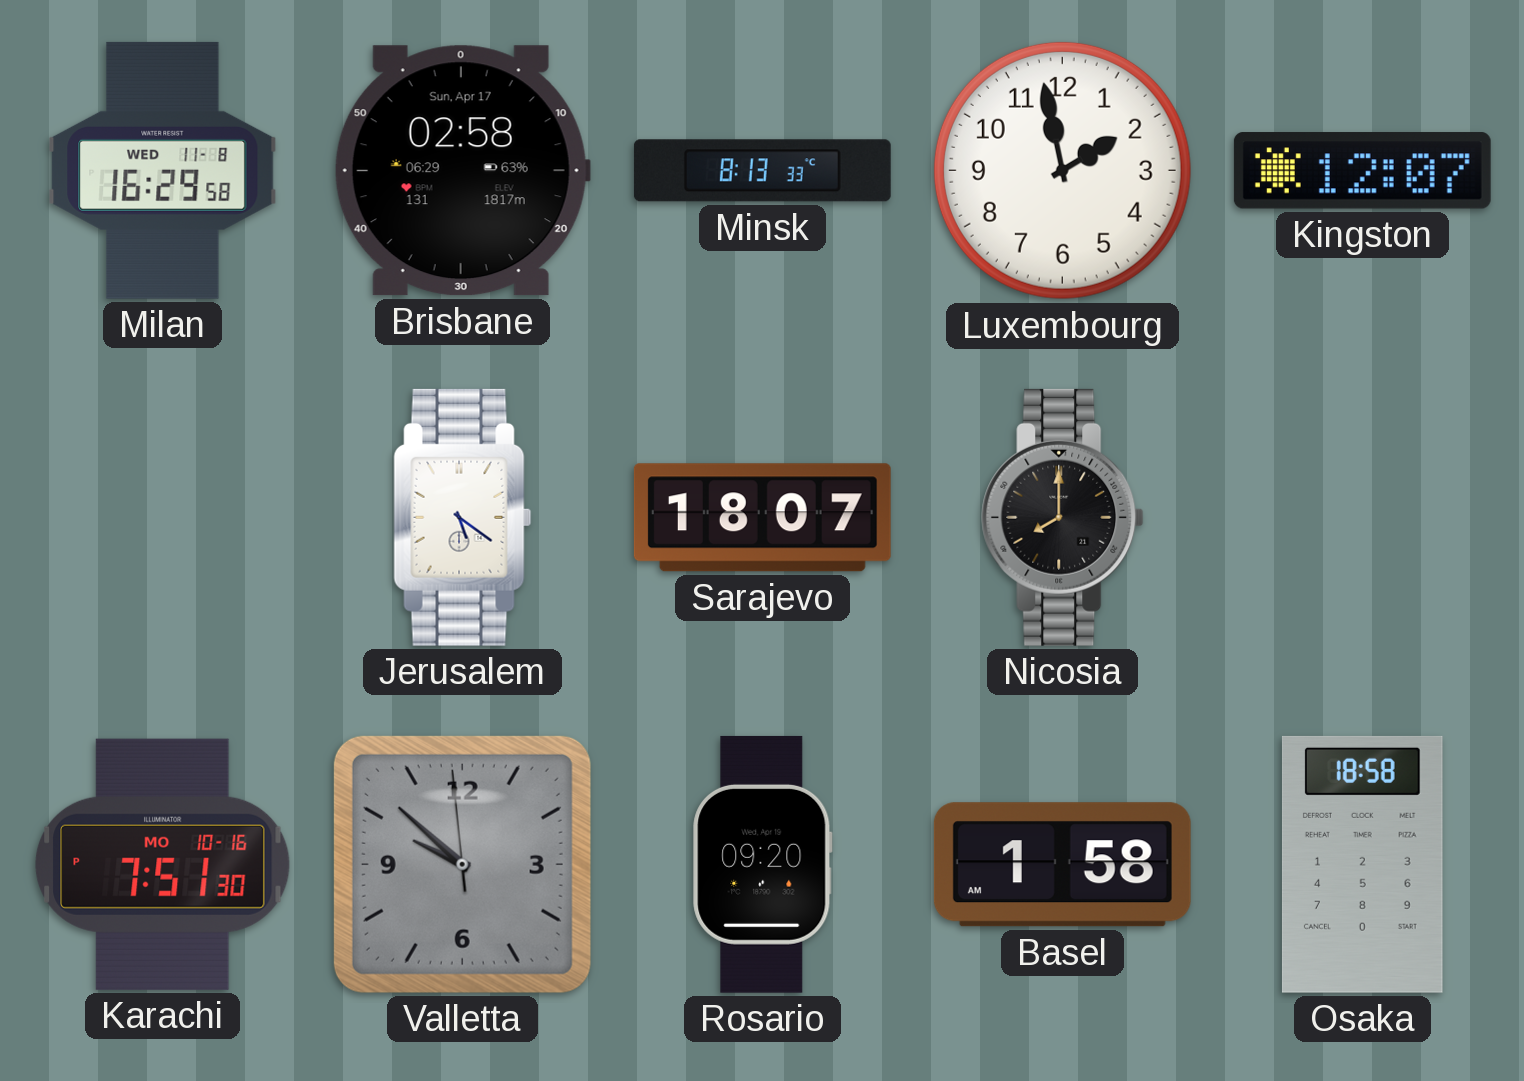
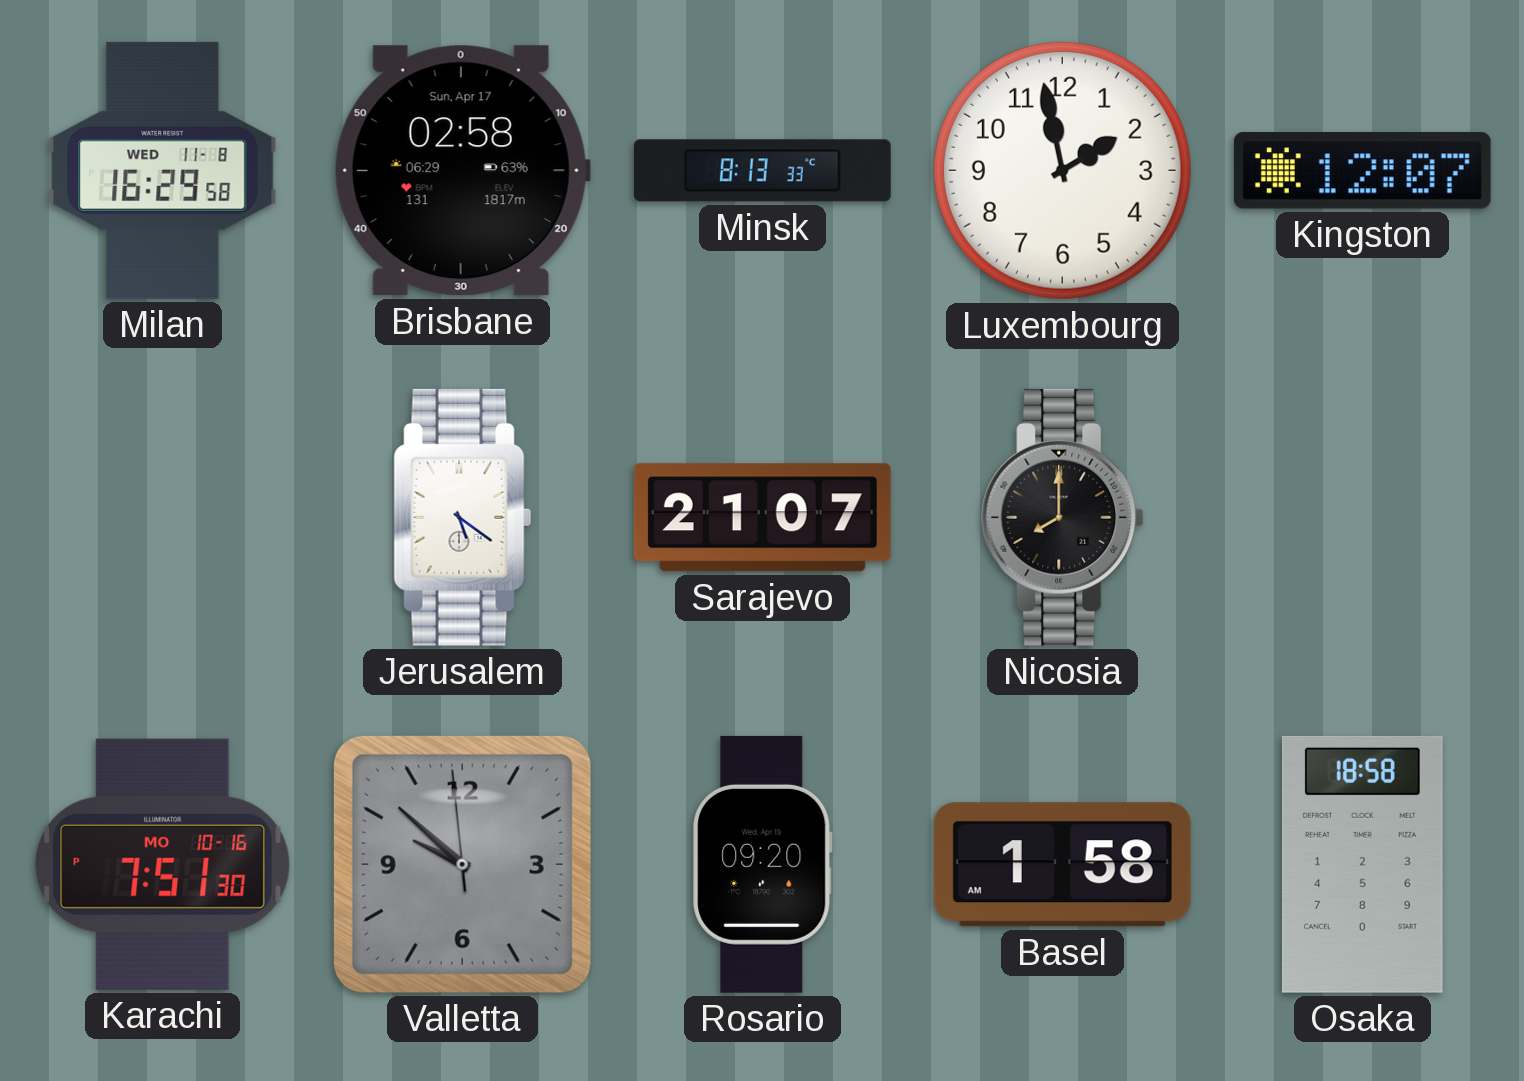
Sarajevo: 18:07 -> 21:07
